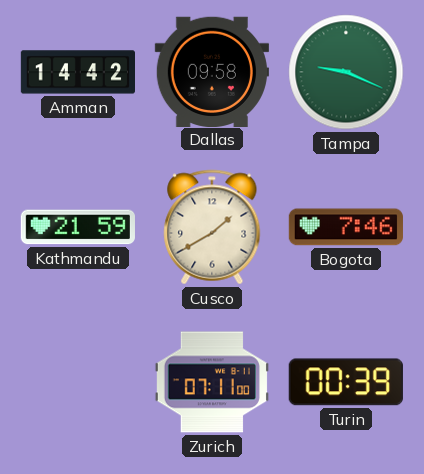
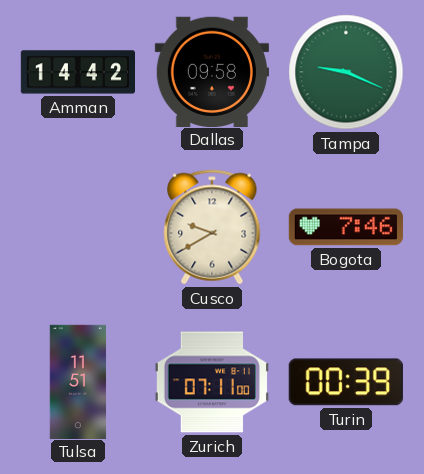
Kathmandu: 21:59 -> none
Cusco: 1:40 -> 9:40
Tulsa: none -> 11:51
